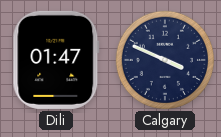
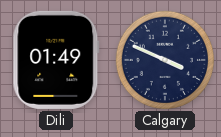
Dili: 01:47 -> 01:49
